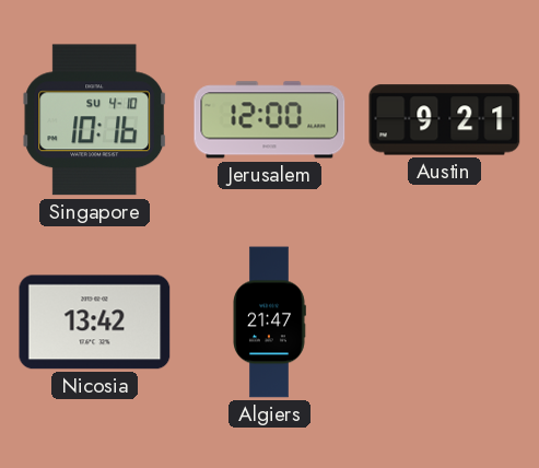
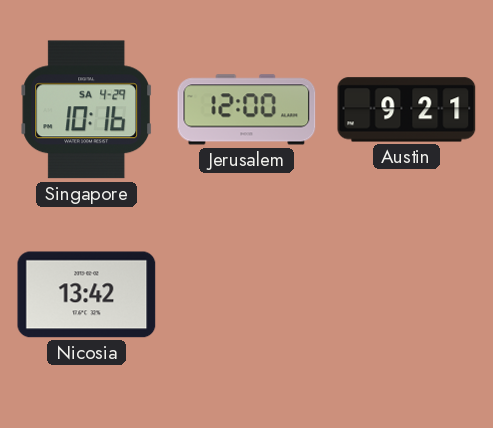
Singapore date: SU 4-10 -> SA 4-29
Algiers: 21:47 -> none
